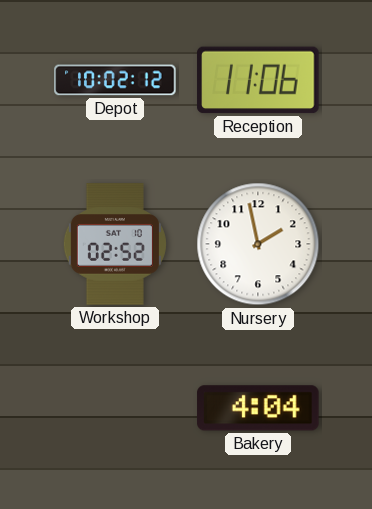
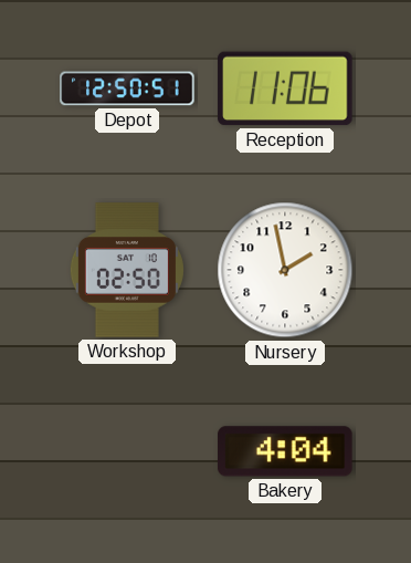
Depot: 10:02 -> 12:50
Workshop: 02:52 -> 02:50
